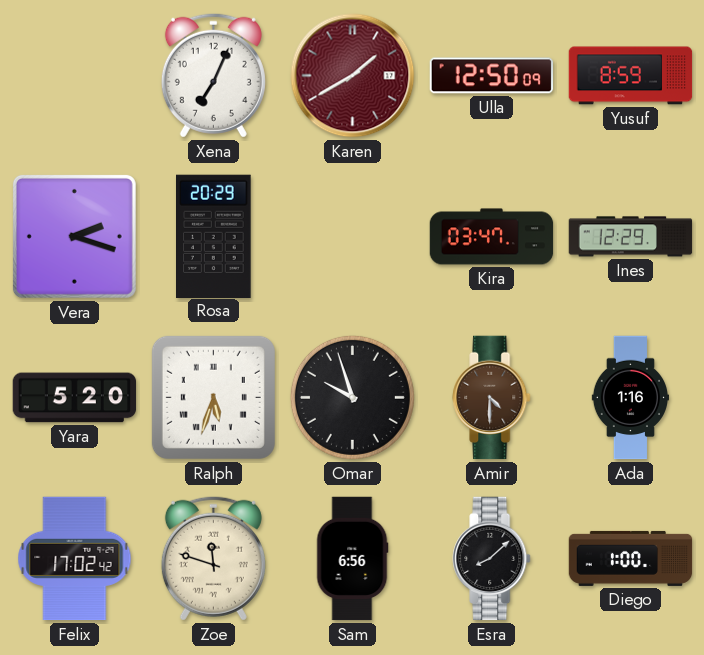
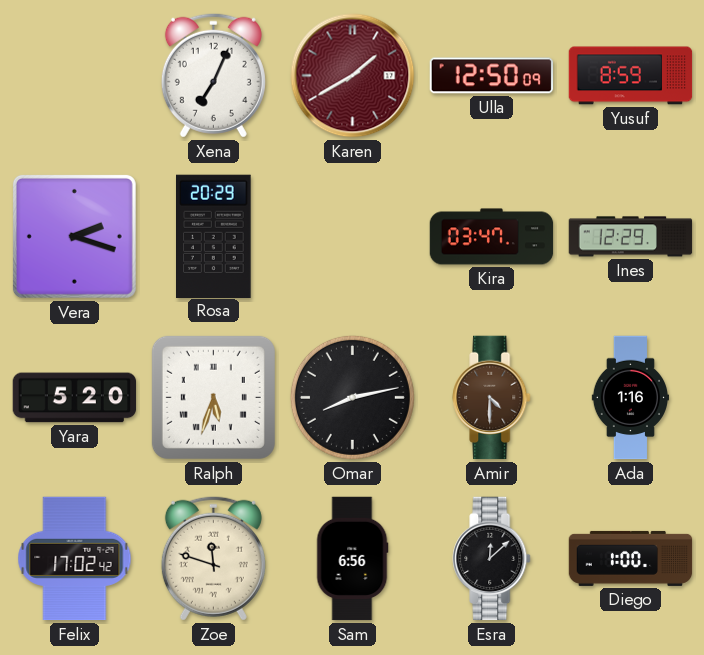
Omar: 9:57 -> 8:13
Esra: 8:08 -> 12:08
